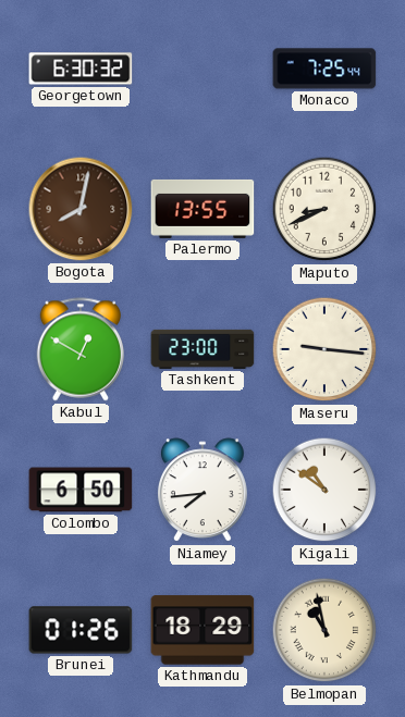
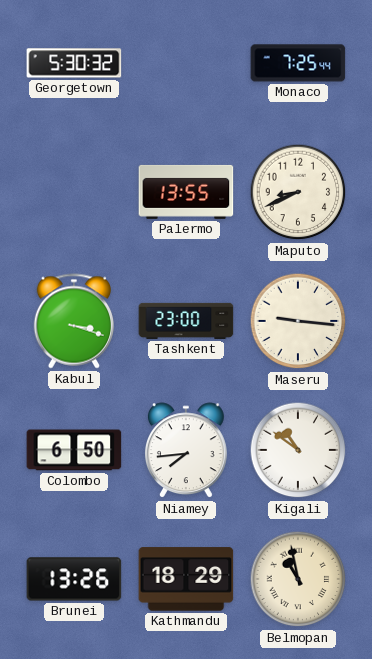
Georgetown: 6:30 -> 5:30
Bogota: 8:02 -> none
Kabul: 12:50 -> 3:18
Brunei: 01:26 -> 13:26
